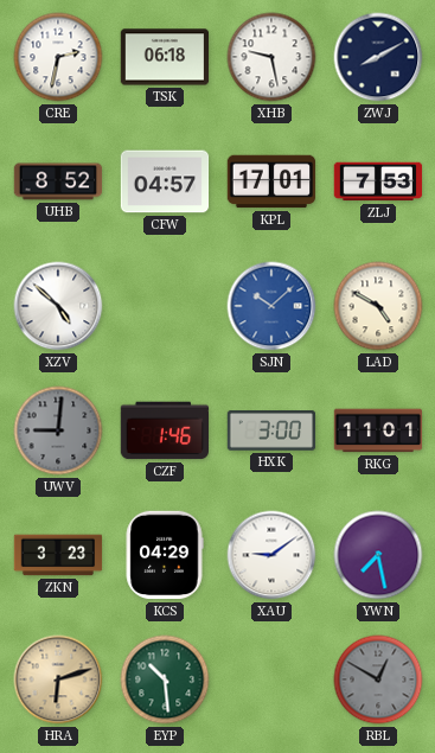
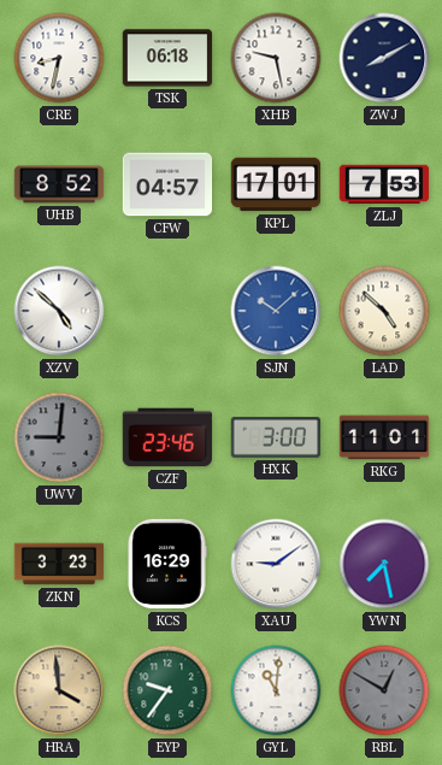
CRE: 2:32 -> 8:32
LAD: 4:50 -> 4:52
CZF: 1:46 -> 23:46
KCS: 04:29 -> 16:29
HRA: 6:12 -> 3:59
EYP: 10:29 -> 9:36
GYL: none -> 11:01
